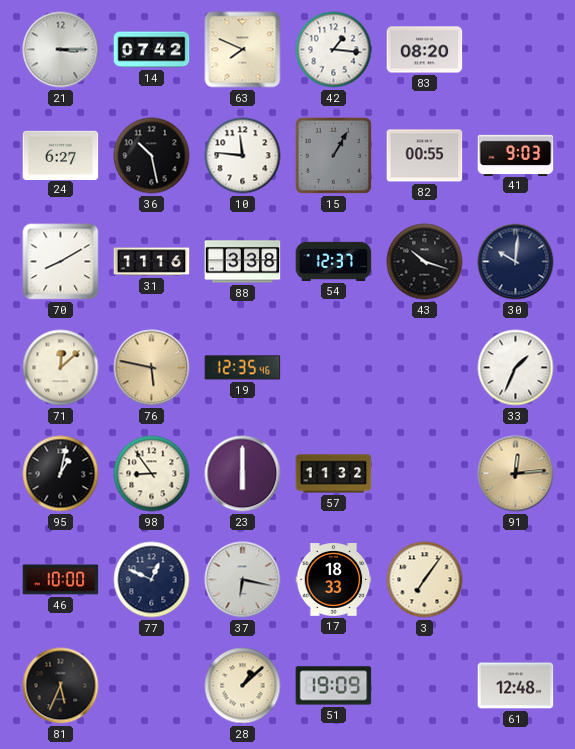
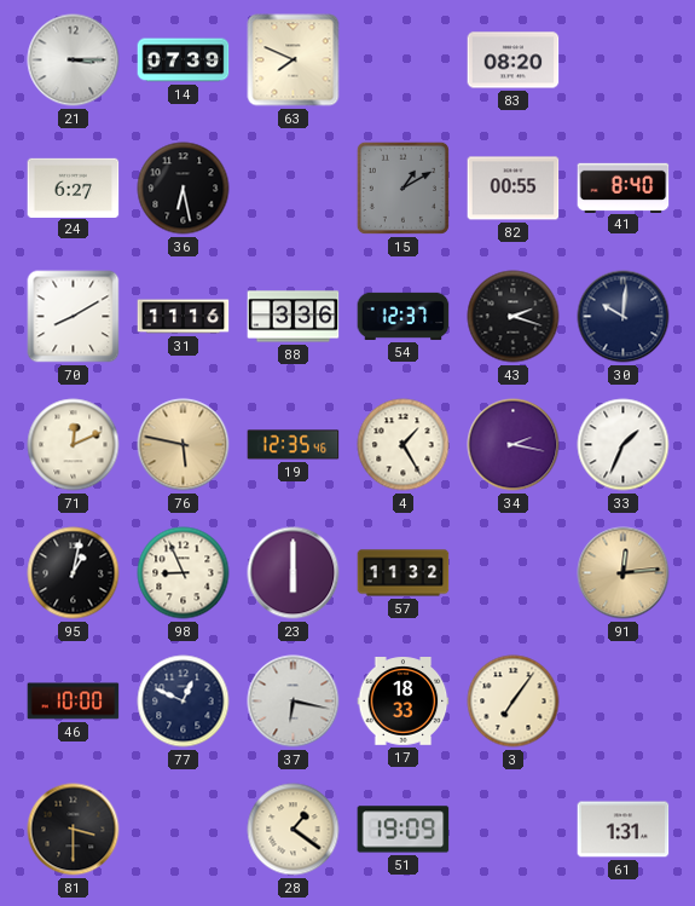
14: 07:42 -> 07:39
42: 1:16 -> none
36: 10:28 -> 6:28
10: 11:46 -> none
15: 1:05 -> 1:10
41: 9:03 -> 8:40
88: 3:38 -> 3:36
43: 10:18 -> 2:18
71: 12:08 -> 12:11
4: none -> 1:25
34: none -> 2:17
98: 8:54 -> 8:56
81: 5:34 -> 3:30
28: 1:08 -> 1:21
61: 12:48 -> 1:31
